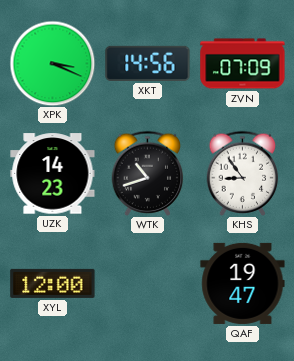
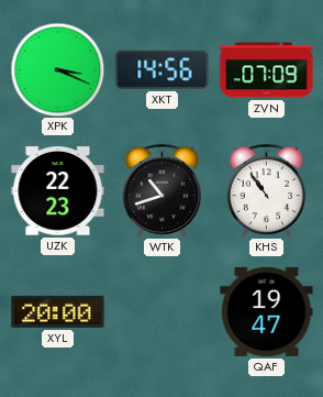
UZK: 14:23 -> 22:23
KHS: 8:54 -> 10:54
XYL: 12:00 -> 20:00
